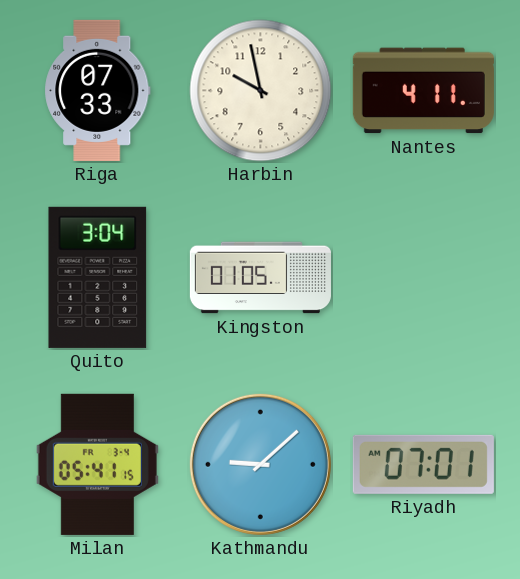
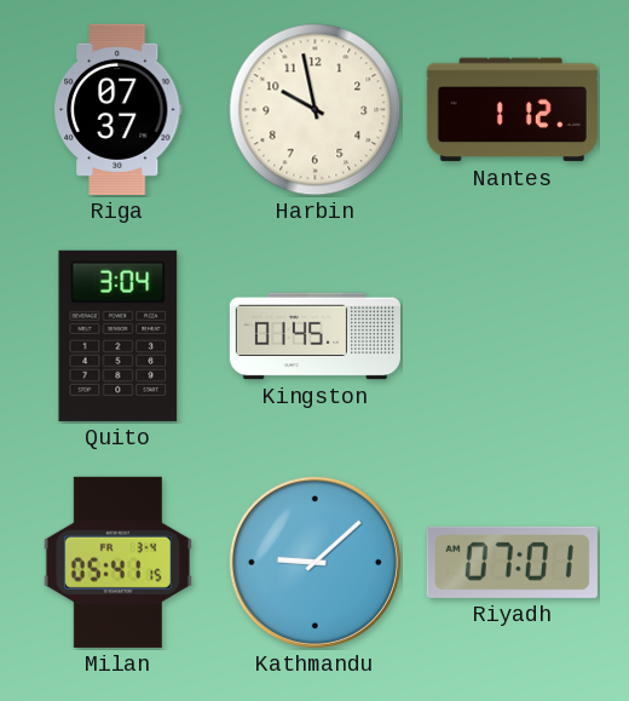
Riga: 07:33 -> 07:37
Nantes: 4:11 -> 1:12
Kingston: 01:05 -> 01:45
